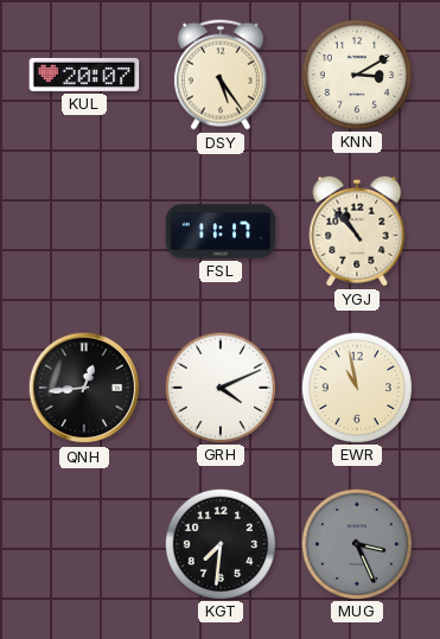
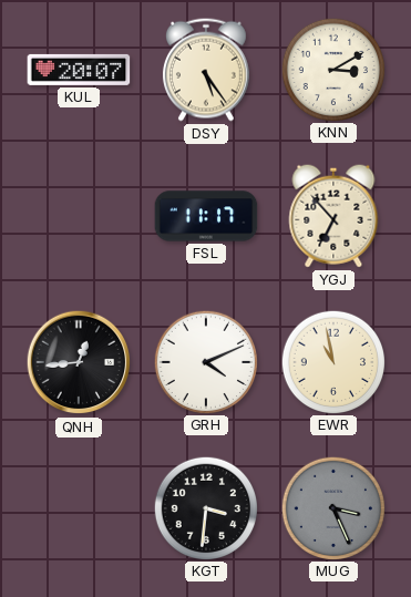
YGJ: 10:53 -> 6:53
KGT: 7:31 -> 3:31
